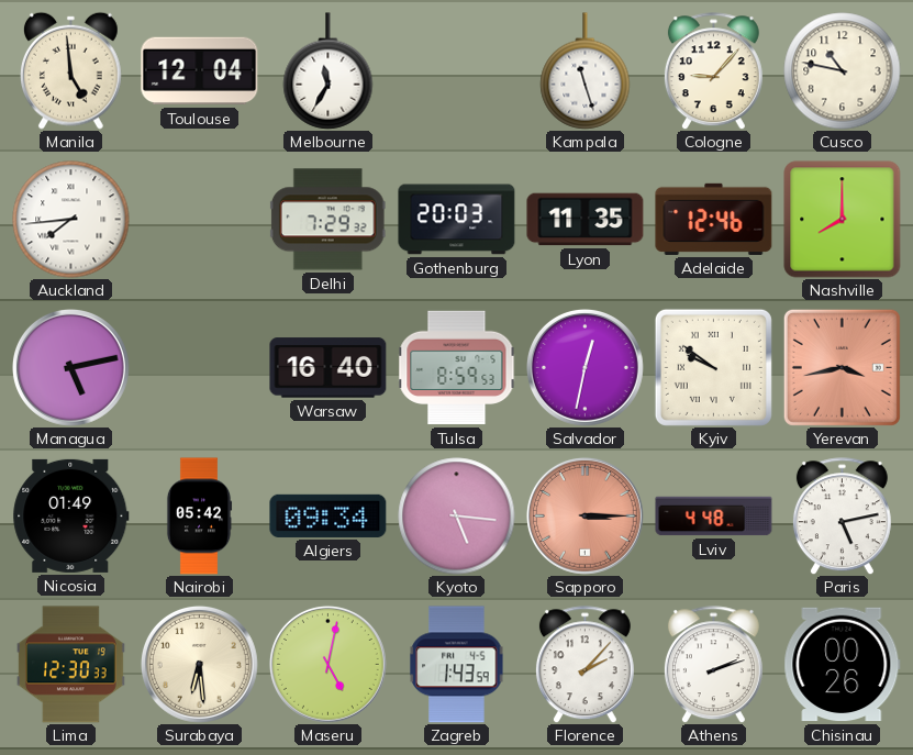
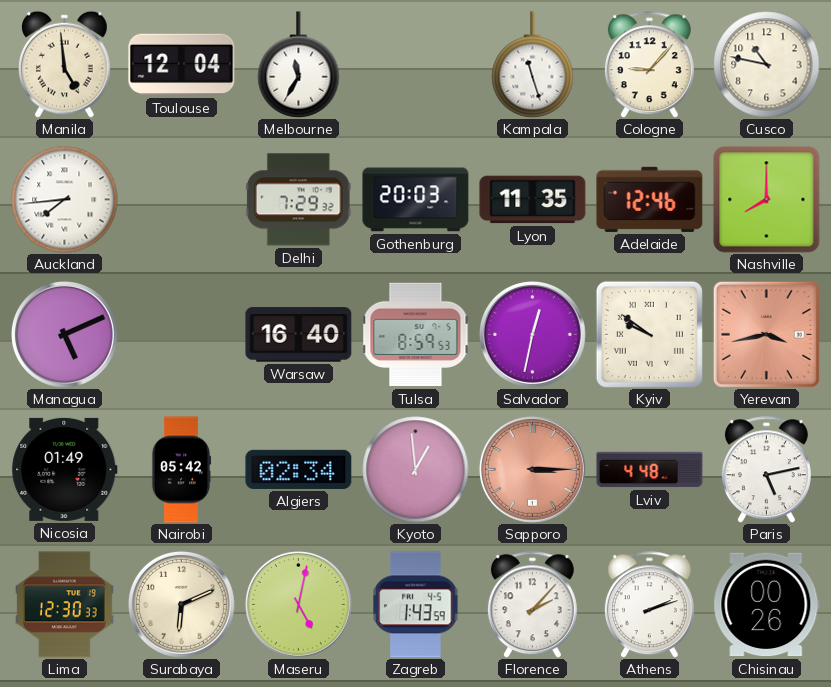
Managua: 5:13 -> 5:11
Algiers: 09:34 -> 02:34
Kyoto: 5:16 -> 12:59
Surabaya: 6:29 -> 6:11
